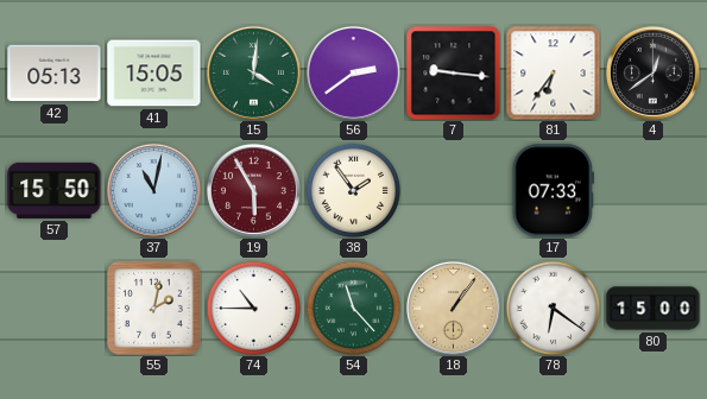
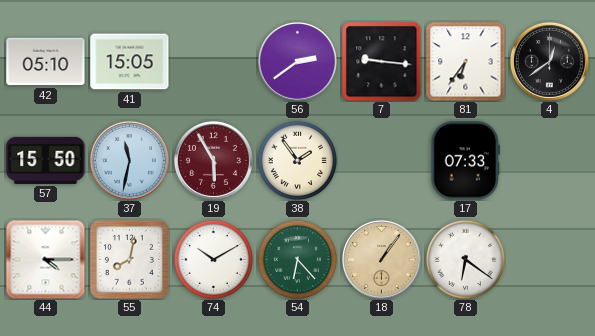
42: 05:13 -> 05:10
15: 4:01 -> none
37: 11:02 -> 11:32
44: none -> 4:15
55: 2:02 -> 8:02
74: 10:45 -> 10:10
54: 11:23 -> 6:23
80: 15:00 -> none
